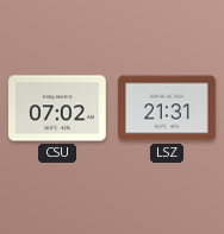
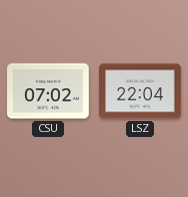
LSZ: 21:31 -> 22:04
